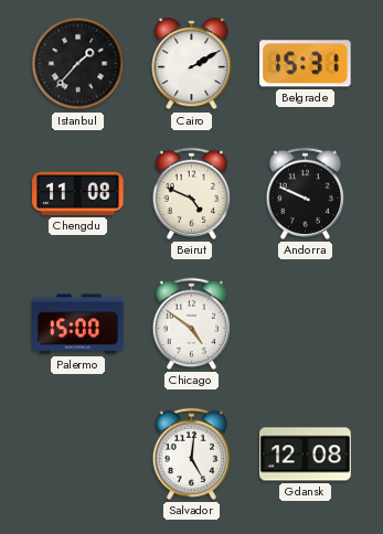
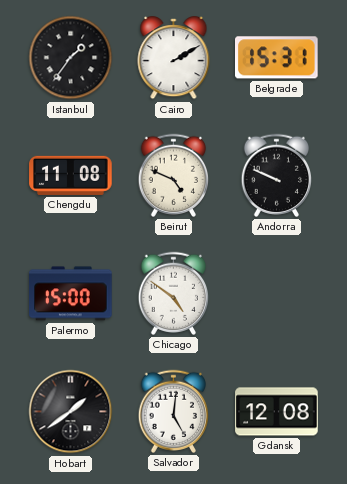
Istanbul: 1:37 -> 1:36
Hobart: none -> 1:39
